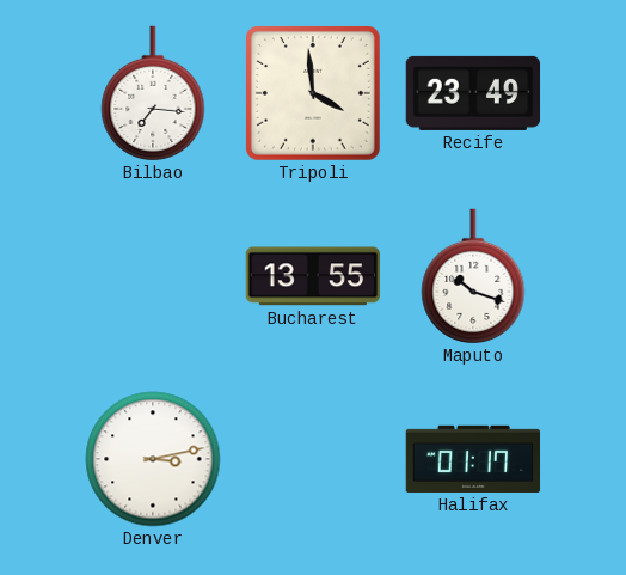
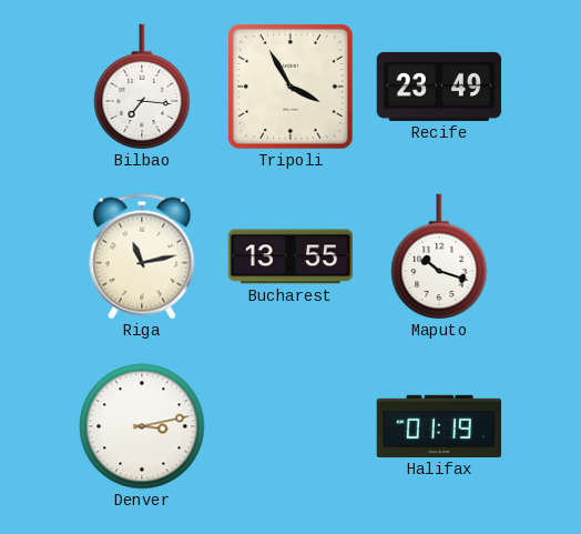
Tripoli: 3:59 -> 3:55
Riga: none -> 11:13
Halifax: 01:17 -> 01:19
